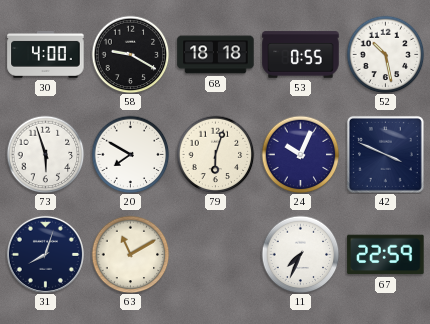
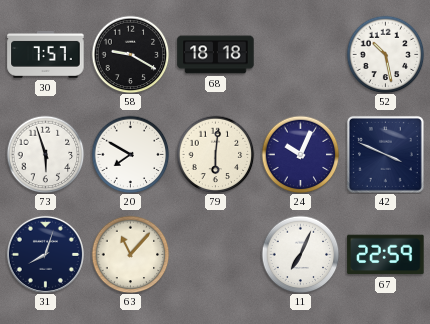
30: 4:00 -> 7:57
53: 0:55 -> none
79: 6:03 -> 6:01
63: 11:10 -> 11:07
11: 7:34 -> 7:04
